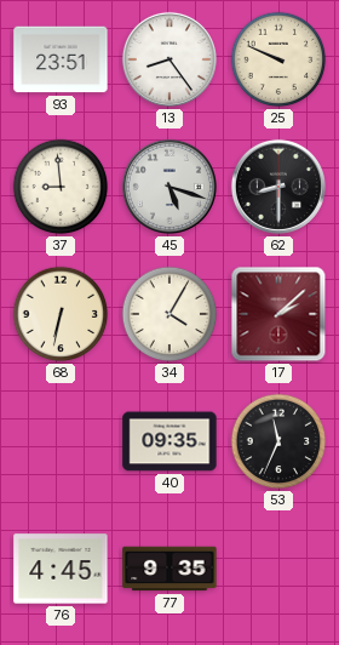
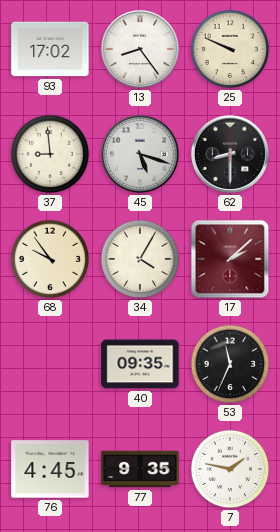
93: 23:51 -> 17:02
68: 6:32 -> 9:54
7: none -> 1:47
